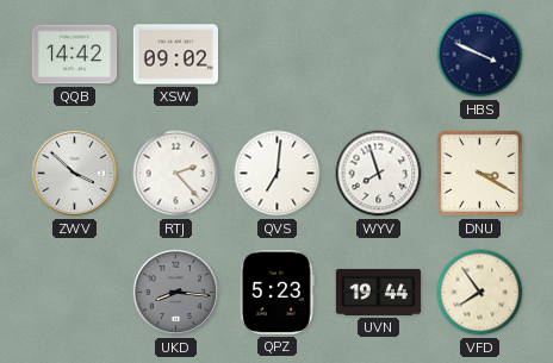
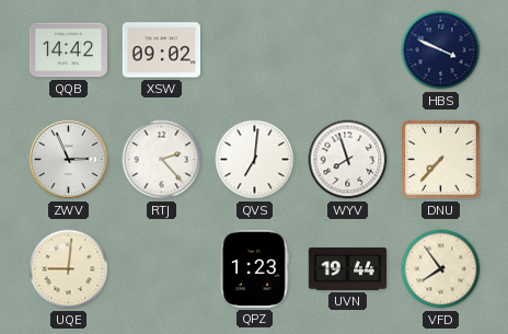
ZWV: 3:52 -> 2:56
DNU: 3:20 -> 7:37
UQE: none -> 9:01
UKD: 8:16 -> none
QPZ: 5:23 -> 1:23
